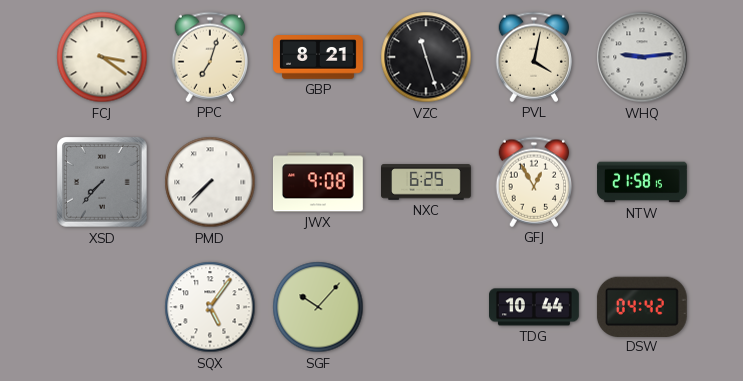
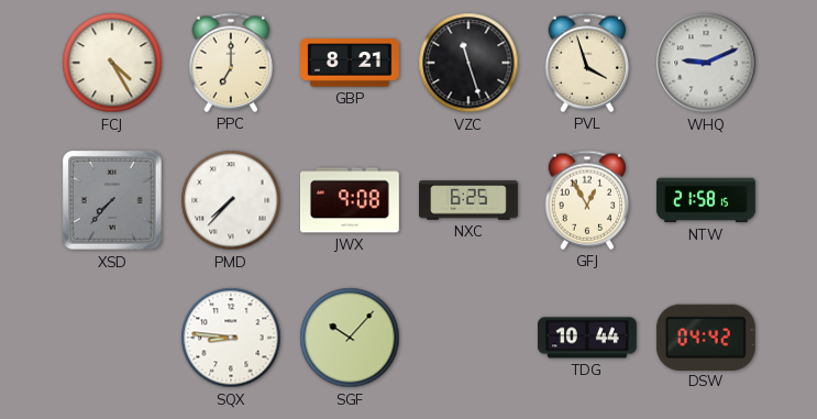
FCJ: 3:21 -> 4:25
PPC: 7:03 -> 7:00
PVL: 4:02 -> 3:57
WHQ: 9:14 -> 9:11
SQX: 5:06 -> 8:46
